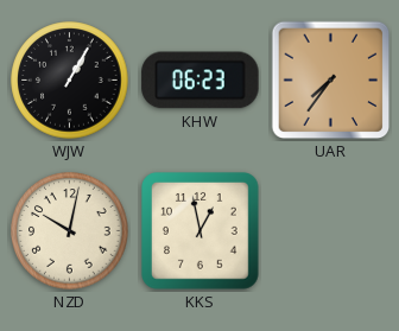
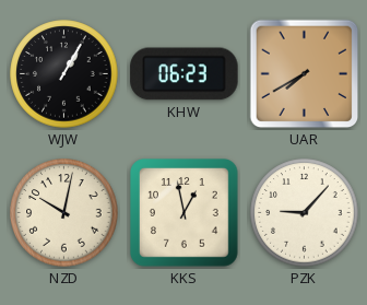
UAR: 7:36 -> 7:40
PZK: none -> 9:07
